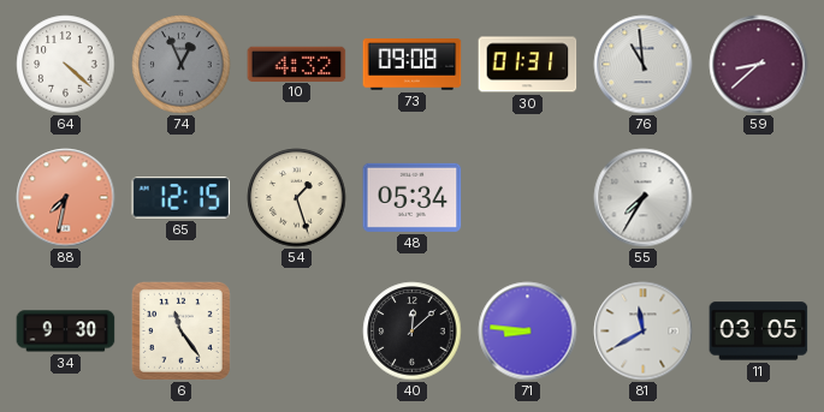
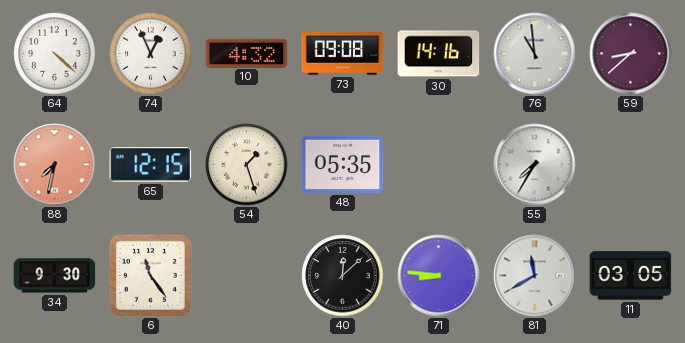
74 dial: grey -> white
30: 01:31 -> 14:16
48: 05:34 -> 05:35
